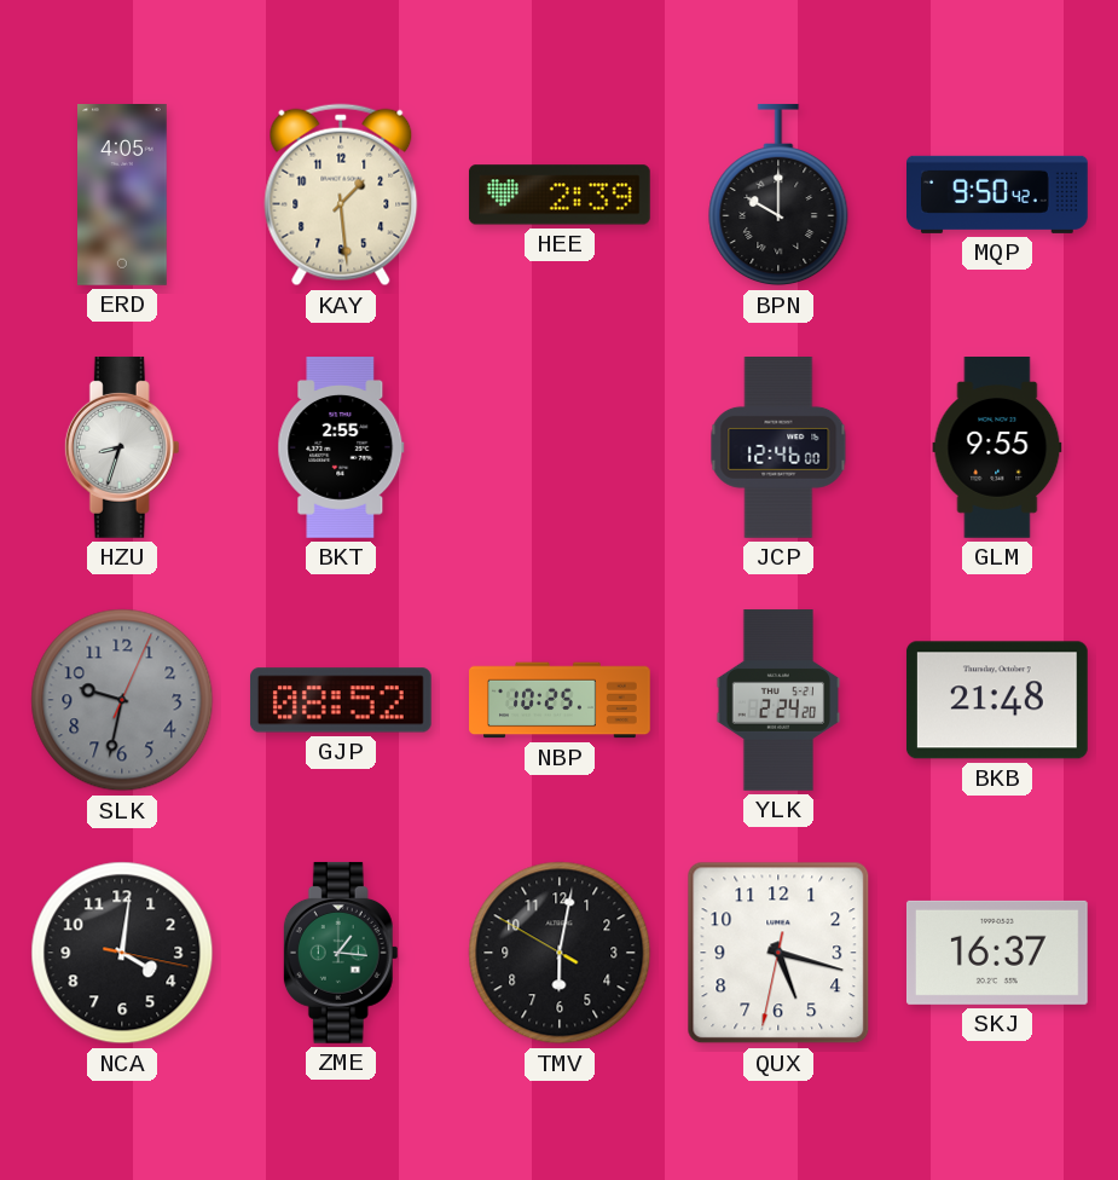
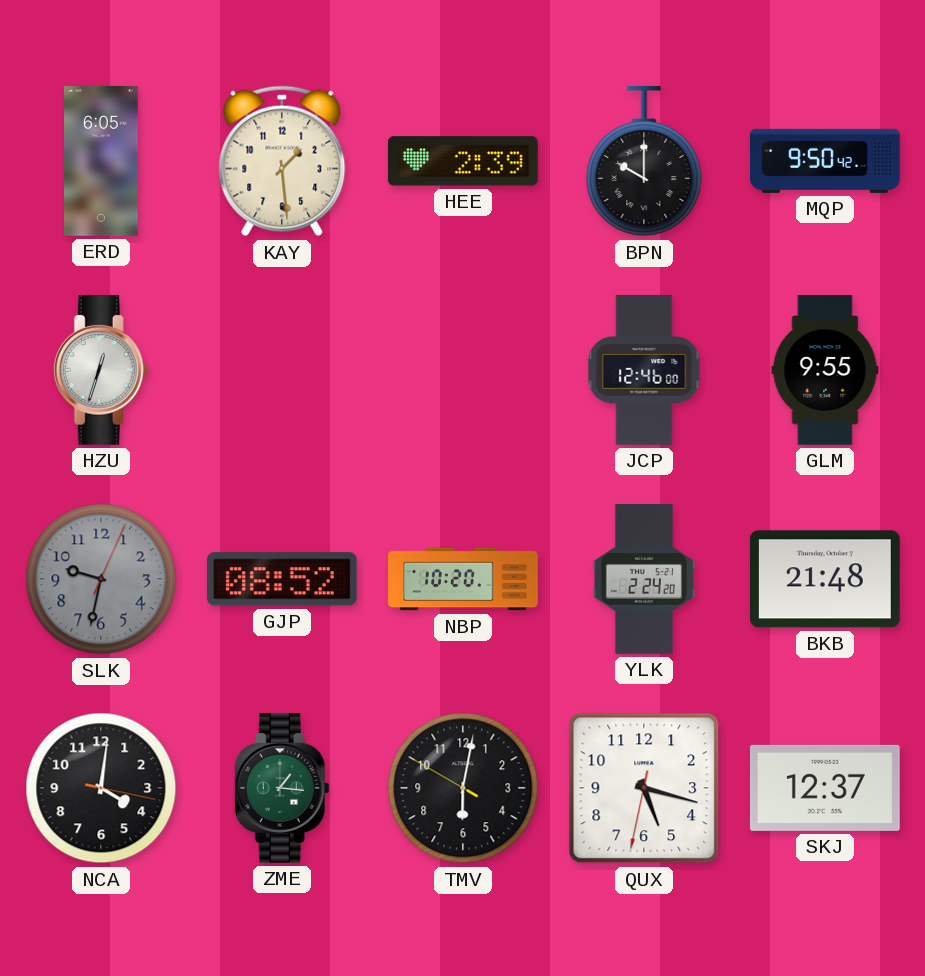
ERD: 4:05 -> 6:05
HZU: 8:33 -> 12:33
BKT: 2:55 -> none
NBP: 10:25 -> 10:20
SKJ: 16:37 -> 12:37
